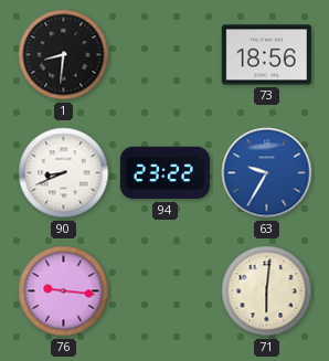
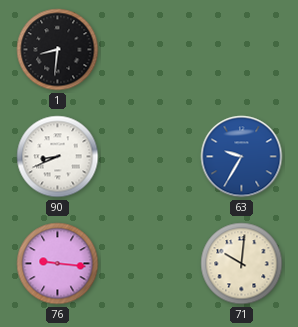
73: 18:56 -> none
94: 23:22 -> none
71: 6:01 -> 10:01
